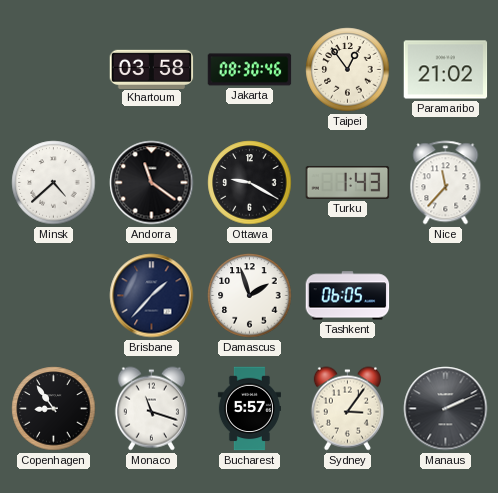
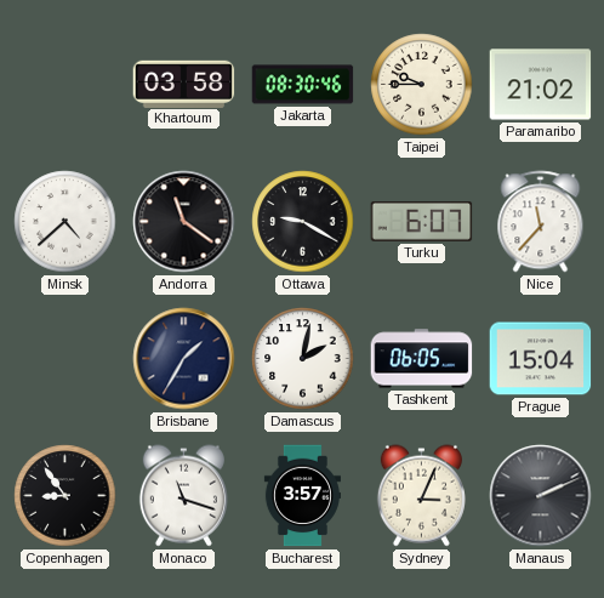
Taipei: 12:54 -> 9:45
Turku: 1:43 -> 6:07
Brisbane: 1:37 -> 1:35
Damascus: 1:57 -> 2:02
Prague: none -> 15:04
Bucharest: 5:57 -> 3:57
Sydney: 3:06 -> 3:04
